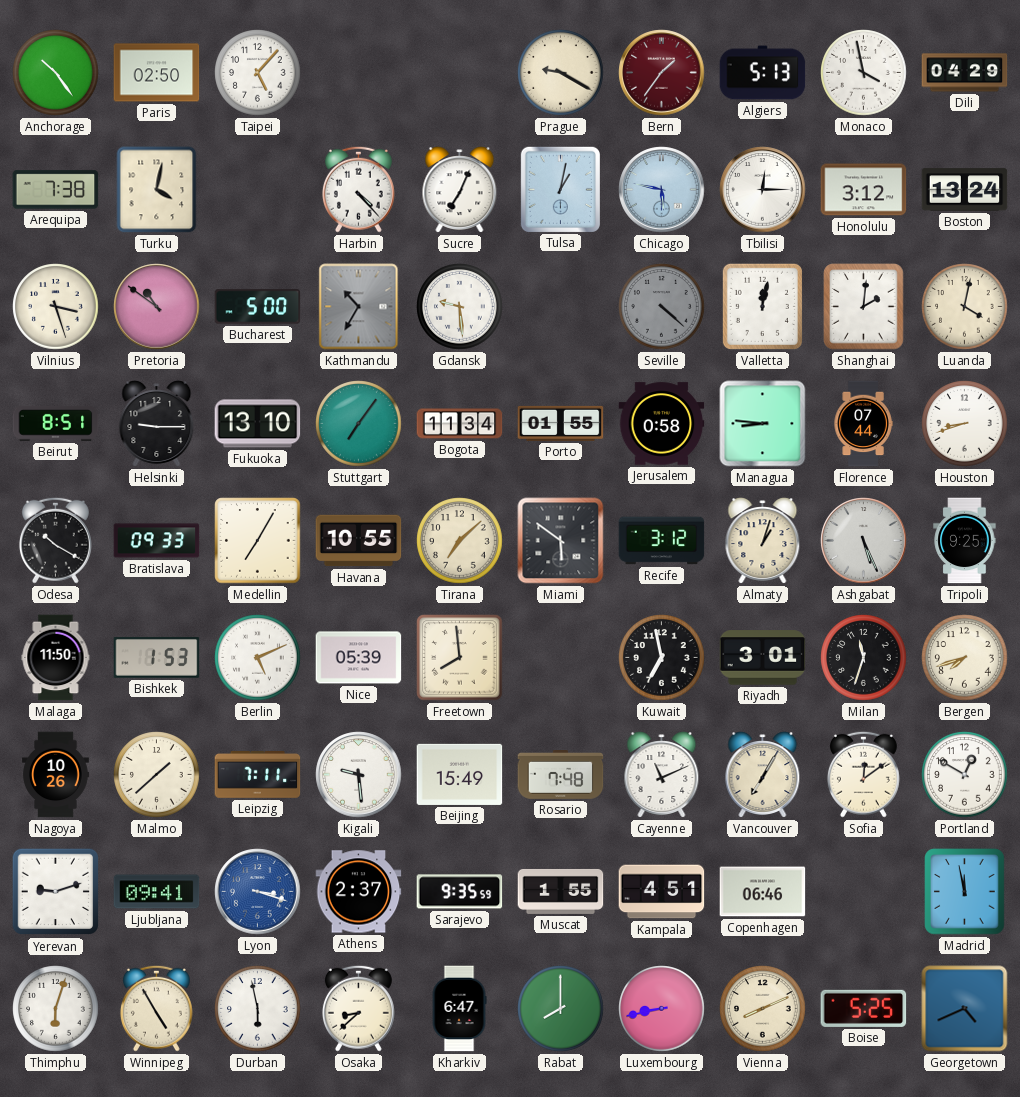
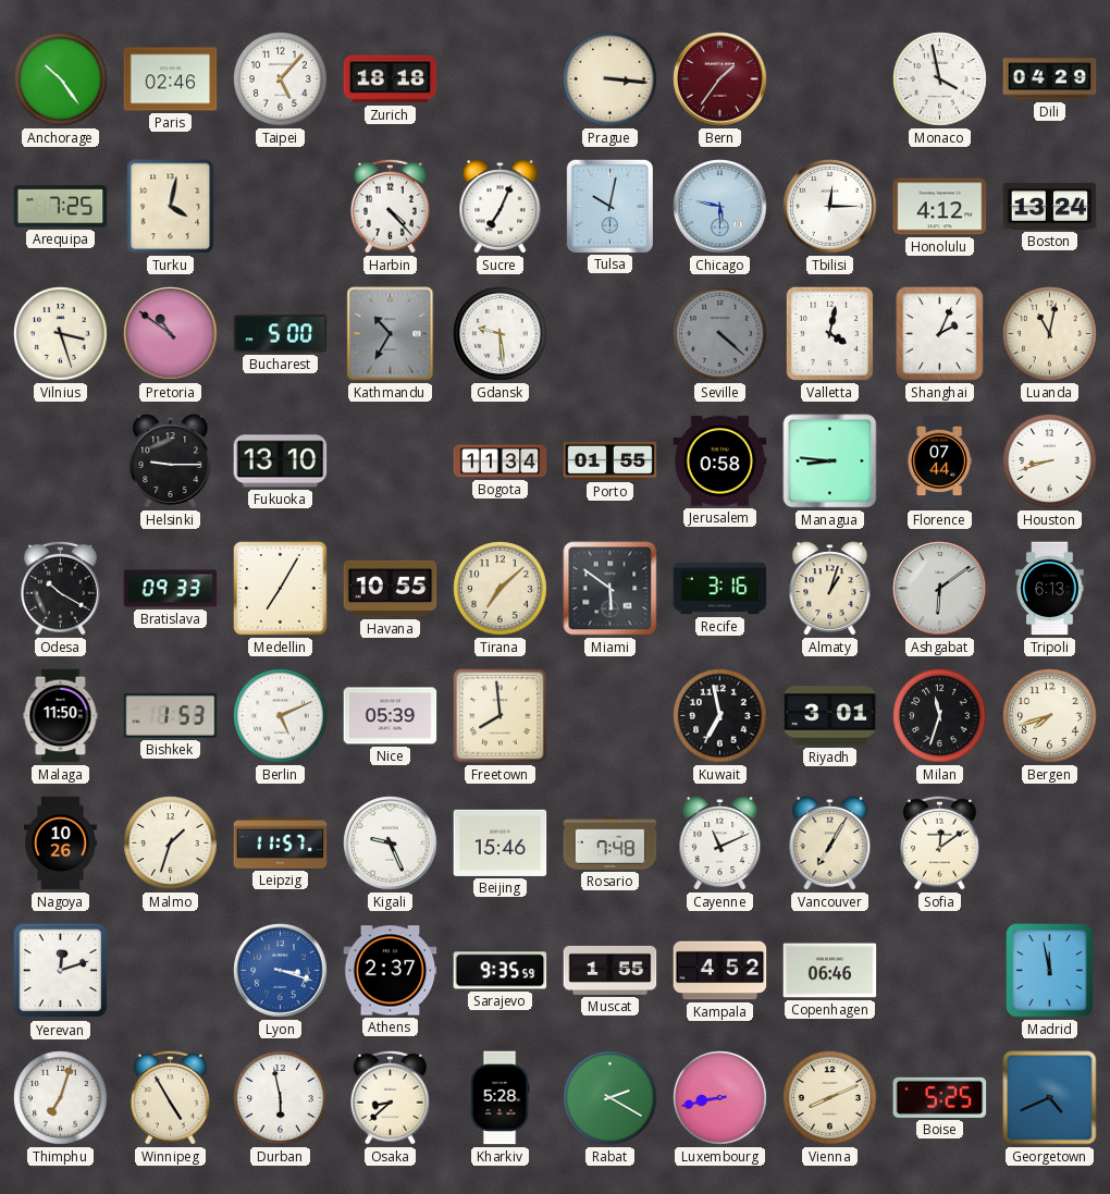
Paris: 02:50 -> 02:46
Zurich: none -> 18:18
Prague: 9:20 -> 3:16
Algiers: 5:13 -> none
Arequipa: 7:38 -> 7:25
Tulsa: 1:02 -> 10:02
Honolulu: 3:12 -> 4:12
Valletta: 12:02 -> 4:02
Shanghai: 2:01 -> 2:04
Luanda: 4:02 -> 11:02
Beirut: 8:51 -> none
Stuttgart: 7:06 -> none
Recife: 3:12 -> 3:16
Ashgabat: 5:26 -> 6:09
Tripoli: 9:25 -> 6:13
Malmo: 1:38 -> 1:33
Leipzig: 7:11 -> 11:57
Kigali: 9:29 -> 9:26
Beijing: 15:49 -> 15:46
Portland: 12:50 -> none
Yerevan: 9:12 -> 12:12
Ljubljana: 09:41 -> none
Kampala: 4:51 -> 4:52
Thimphu: 6:03 -> 7:03
Kharkiv: 6:47 -> 5:28
Rabat: 8:00 -> 2:20
